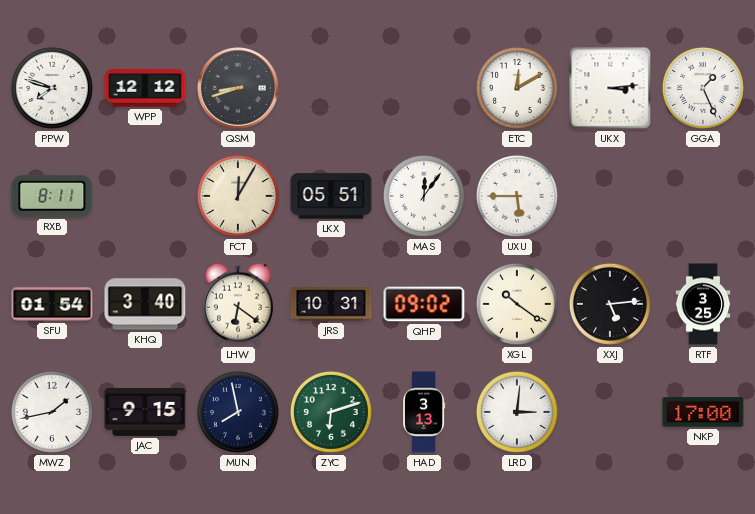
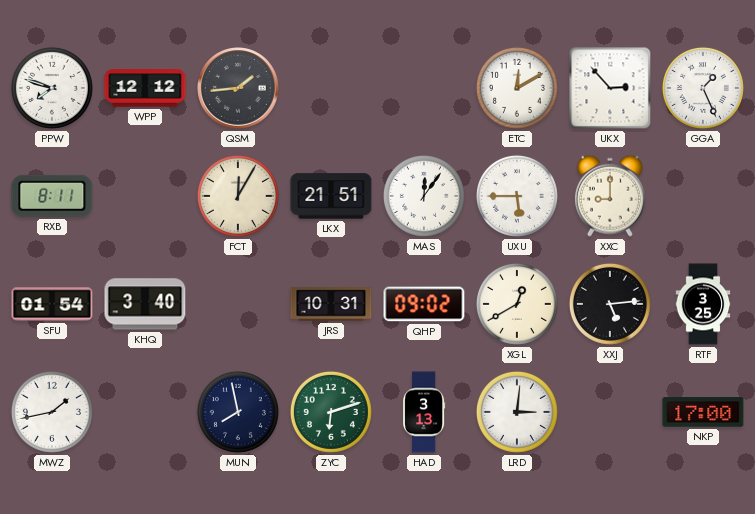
QSM: 8:42 -> 1:44
UKX: 3:14 -> 2:53
LKX: 05:51 -> 21:51
XXC: none -> 9:00
LHW: 6:21 -> none
XGL: 10:21 -> 12:40
JAC: 9:15 -> none
